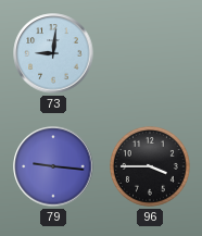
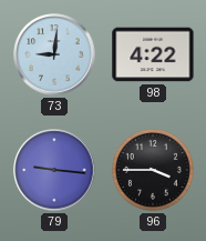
98: none -> 4:22
